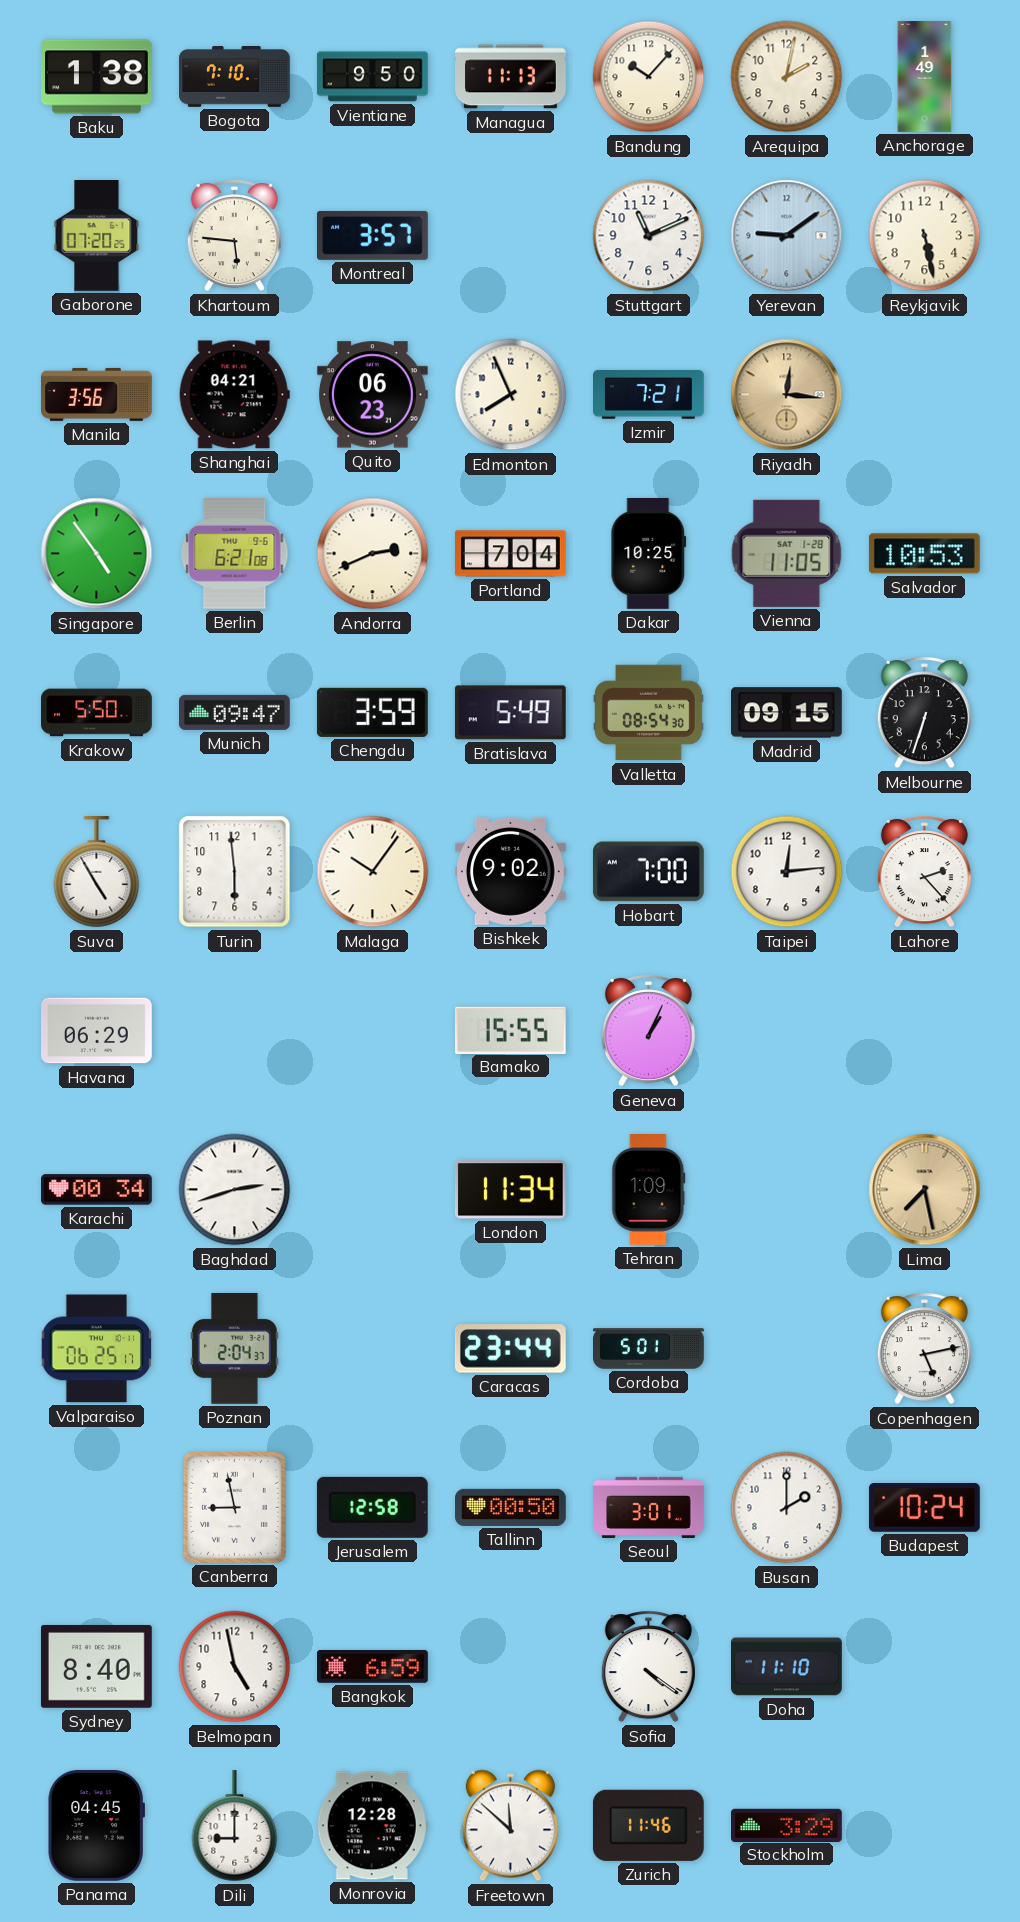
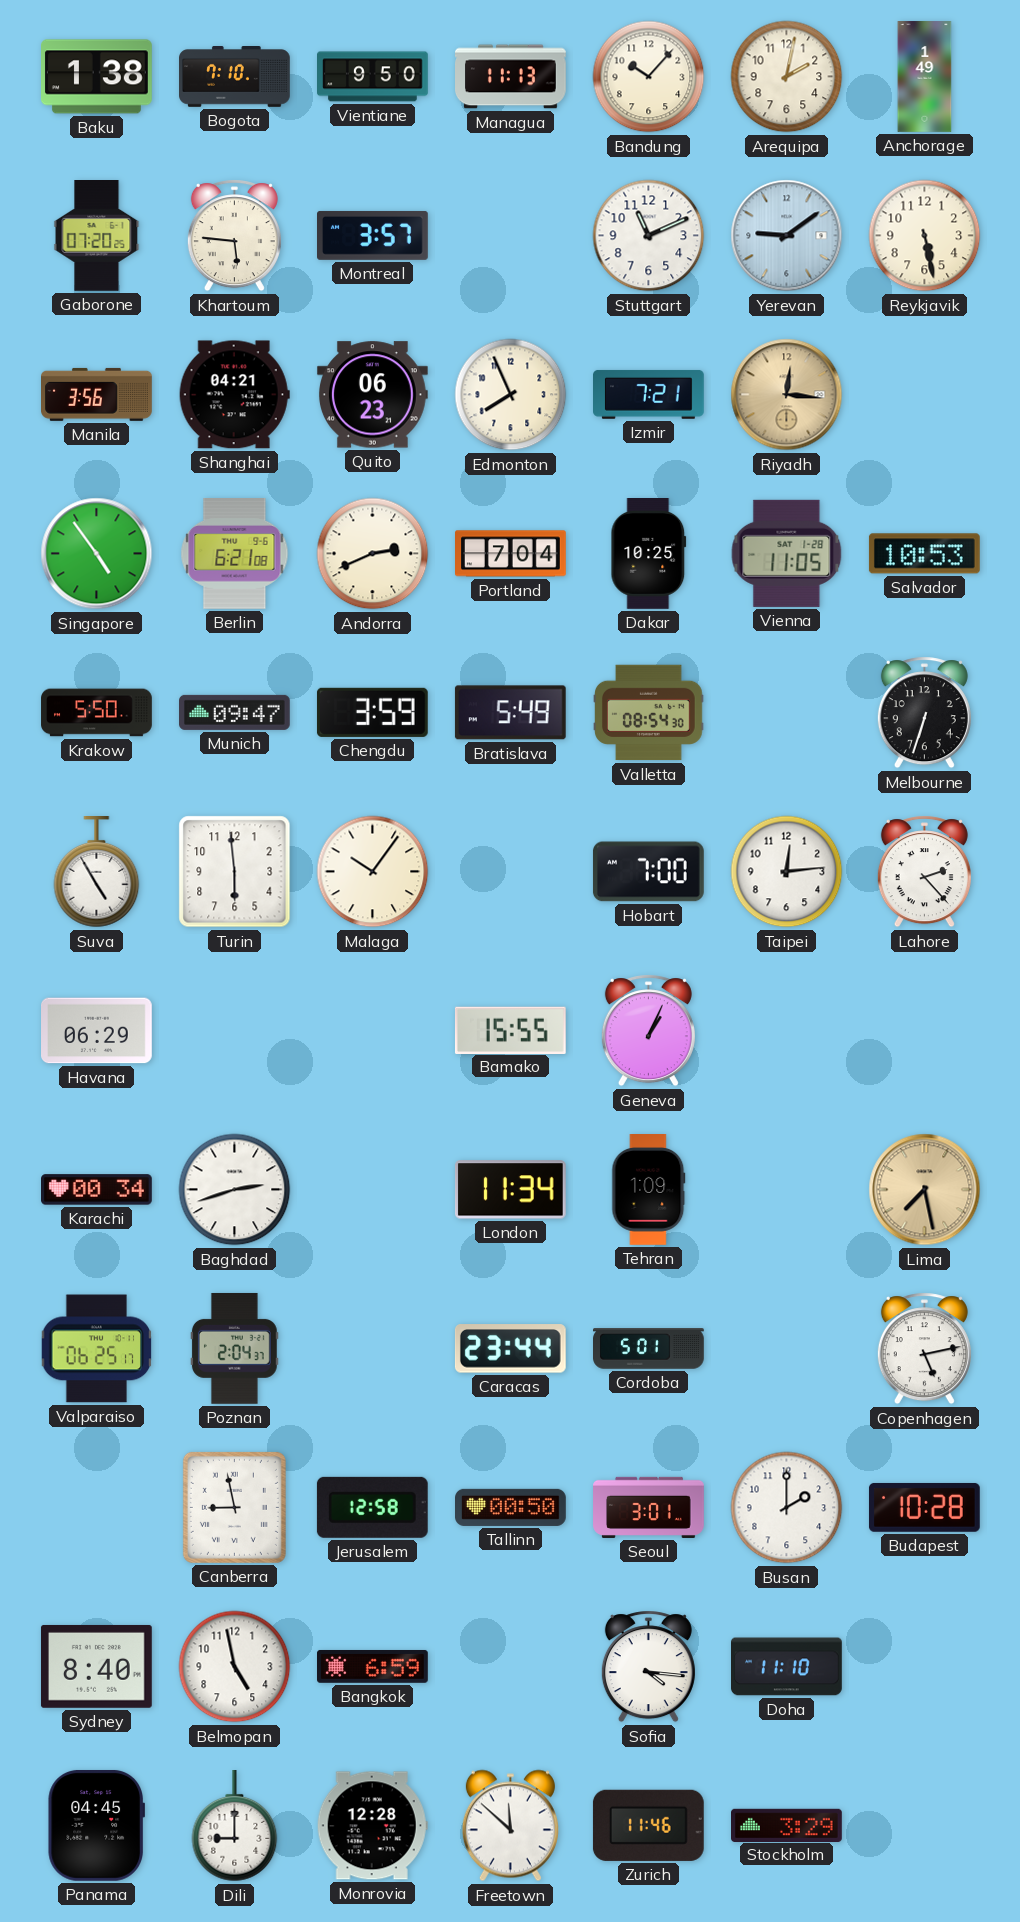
Madrid: 09:15 -> none
Bishkek: 9:02 -> none
Budapest: 10:24 -> 10:28
Sofia: 4:21 -> 4:16
